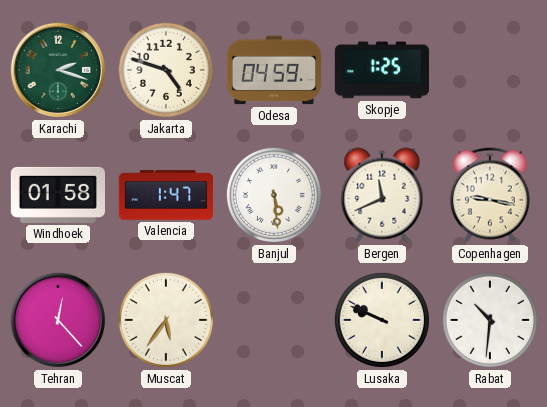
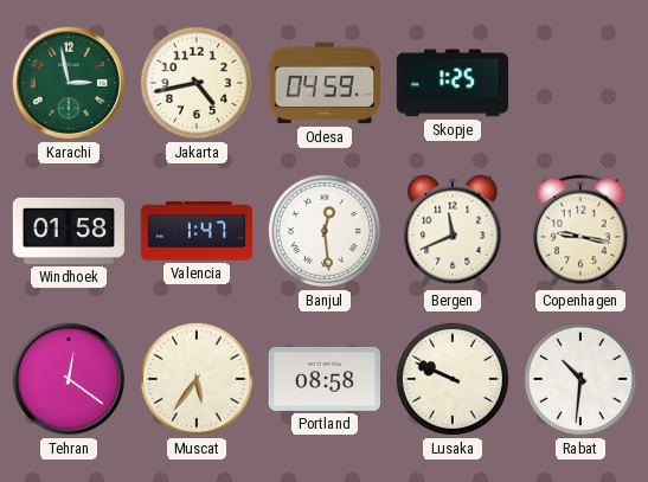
Karachi: 2:18 -> 2:58
Jakarta: 4:48 -> 4:43
Banjul: 5:29 -> 12:29
Tehran: 12:23 -> 12:21
Portland: none -> 08:58
